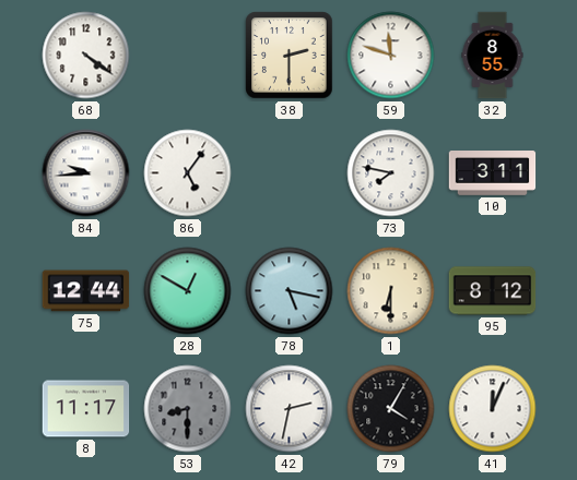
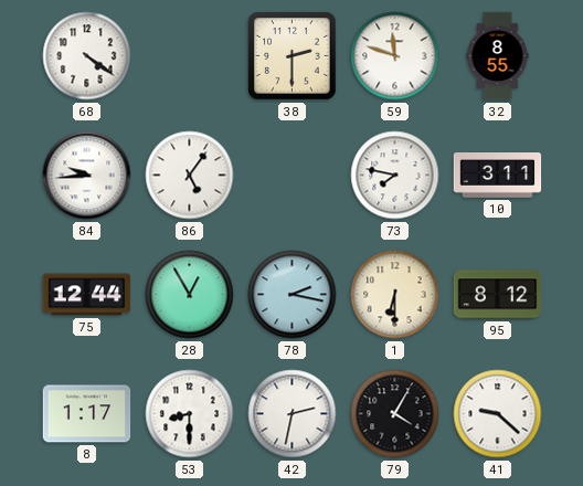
28: 12:50 -> 12:55
78: 5:17 -> 2:17
8: 11:17 -> 1:17
53 dial: grey -> white
41: 12:04 -> 9:22
